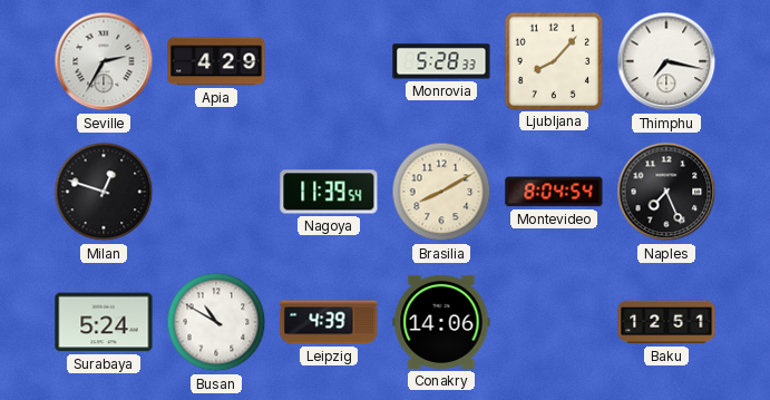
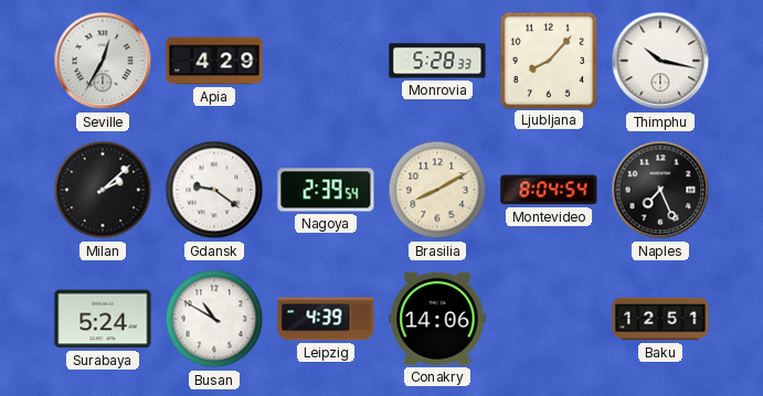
Seville: 2:35 -> 12:35
Thimphu: 7:17 -> 10:17
Milan: 12:48 -> 2:08
Gdansk: none -> 9:21
Nagoya: 11:39 -> 2:39
